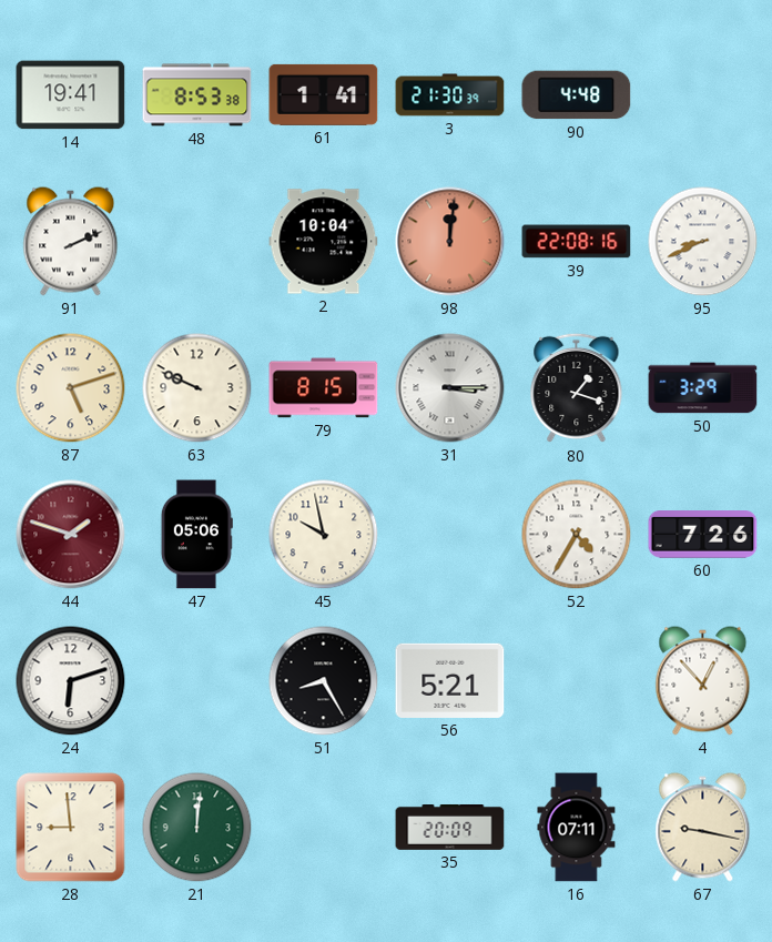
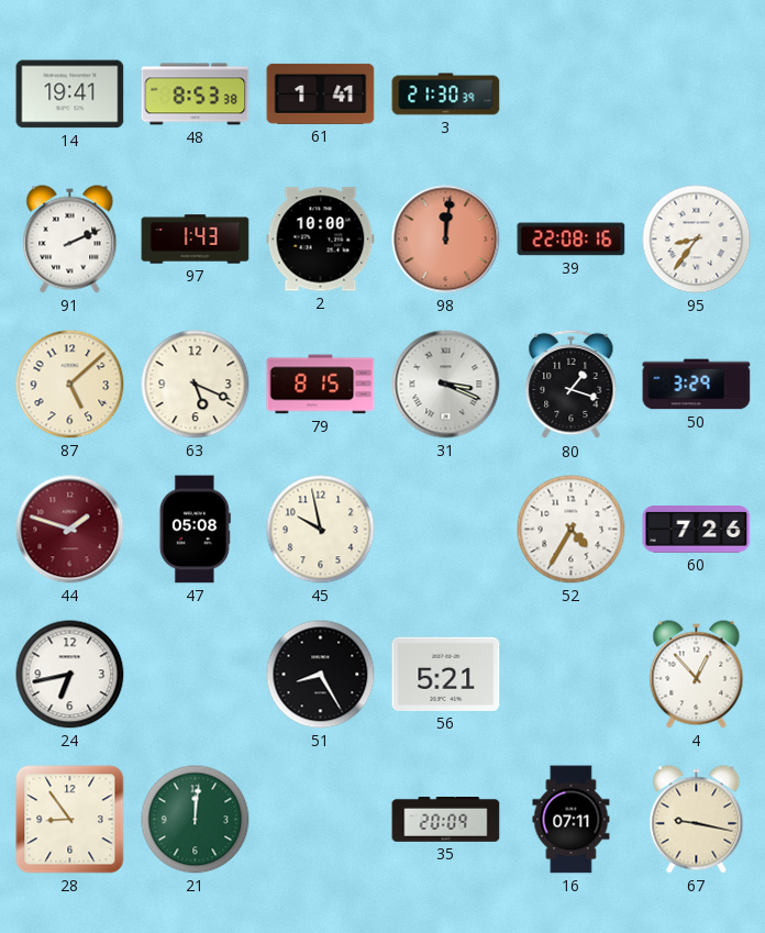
90: 4:48 -> none
97: none -> 1:43
2: 10:04 -> 10:00
95: 8:41 -> 8:36
87: 5:12 -> 5:08
63: 9:49 -> 5:19
31: 3:15 -> 3:19
47: 05:06 -> 05:08
24: 6:12 -> 6:43
28: 8:59 -> 8:54
